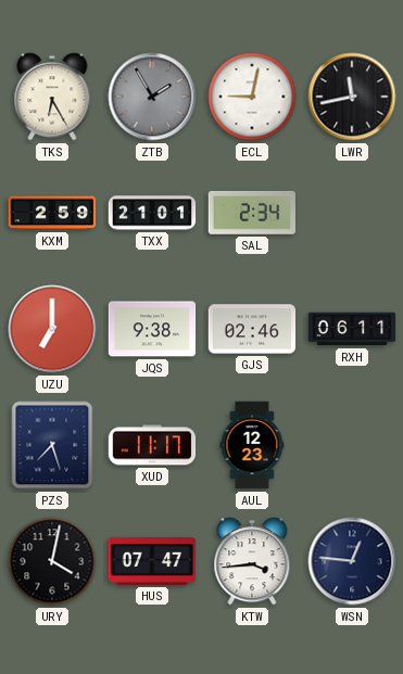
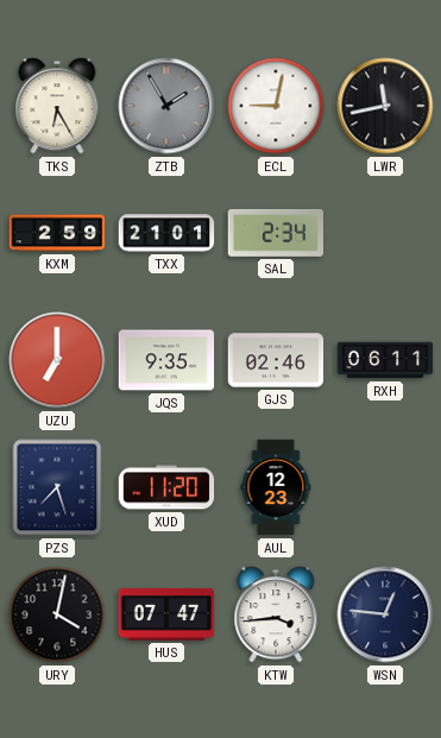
JQS: 9:38 -> 9:35
XUD: 11:17 -> 11:20
